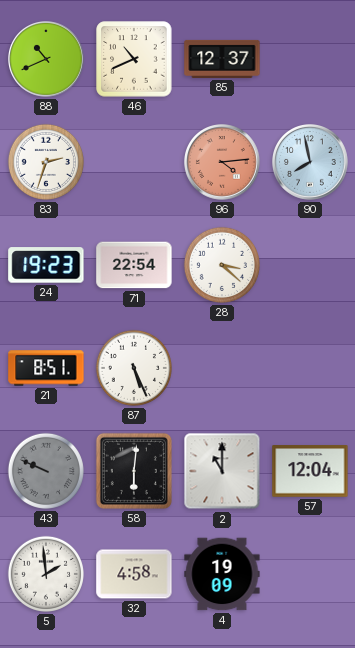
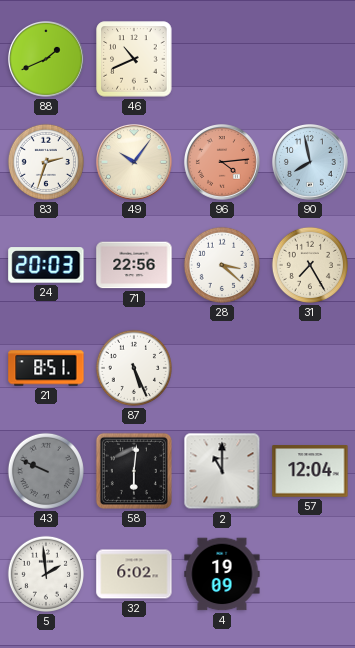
88: 10:41 -> 1:41
85: 12:37 -> none
49: none -> 10:06
24: 19:23 -> 20:03
71: 22:54 -> 22:56
31: none -> 7:25
32: 4:58 -> 6:02
